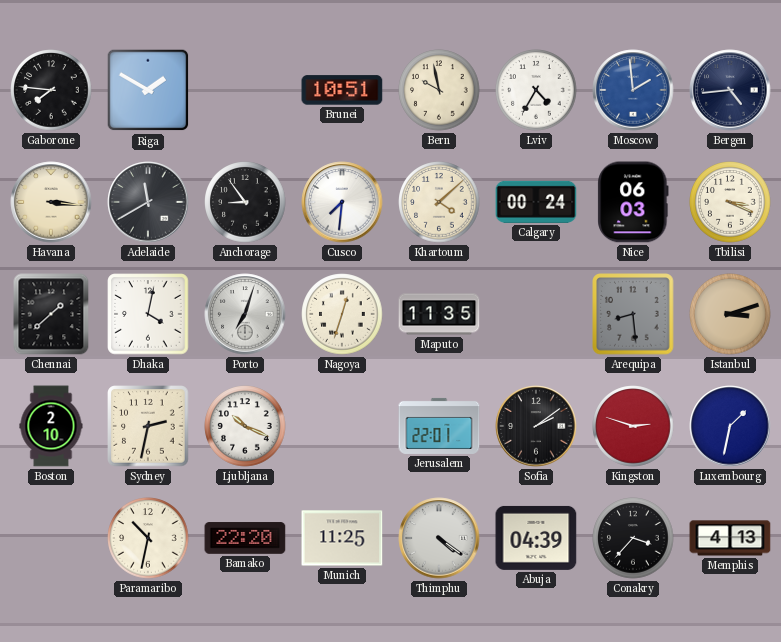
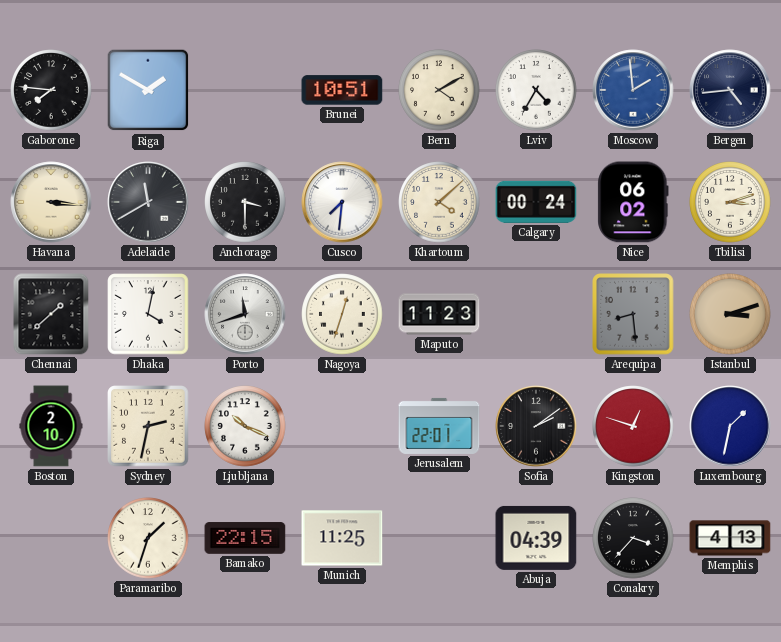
Bern: 9:58 -> 4:10
Anchorage: 8:54 -> 3:30
Nice: 06:03 -> 06:02
Tbilisi: 3:19 -> 3:12
Porto: 7:03 -> 11:42
Maputo: 11:35 -> 11:23
Kingston: 2:48 -> 12:48
Paramaribo: 10:32 -> 1:33
Bamako: 22:20 -> 22:15
Thimphu: 4:21 -> none
